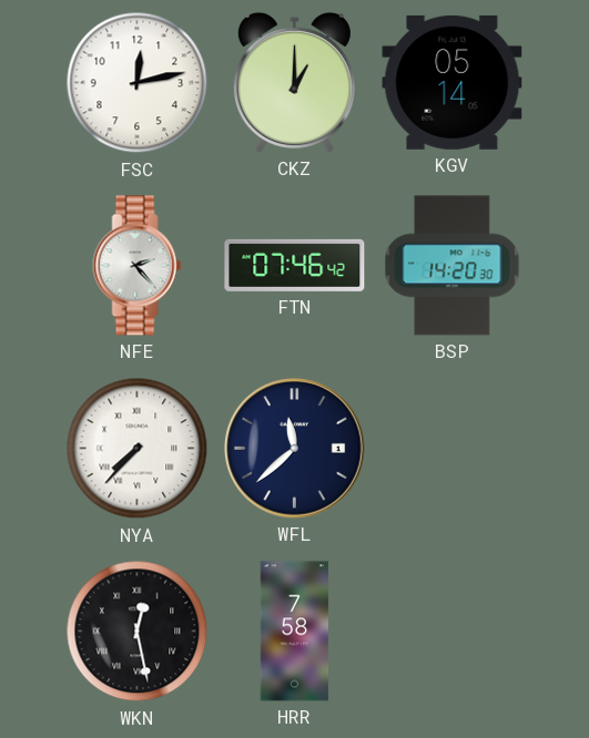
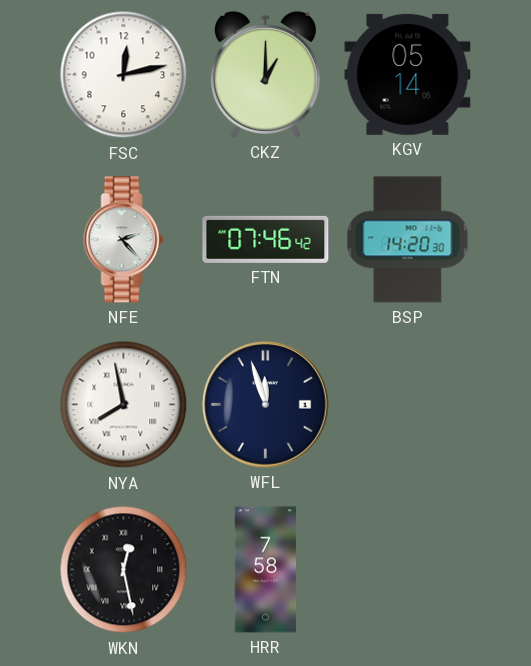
NYA: 7:37 -> 7:58
WFL: 11:38 -> 11:57
